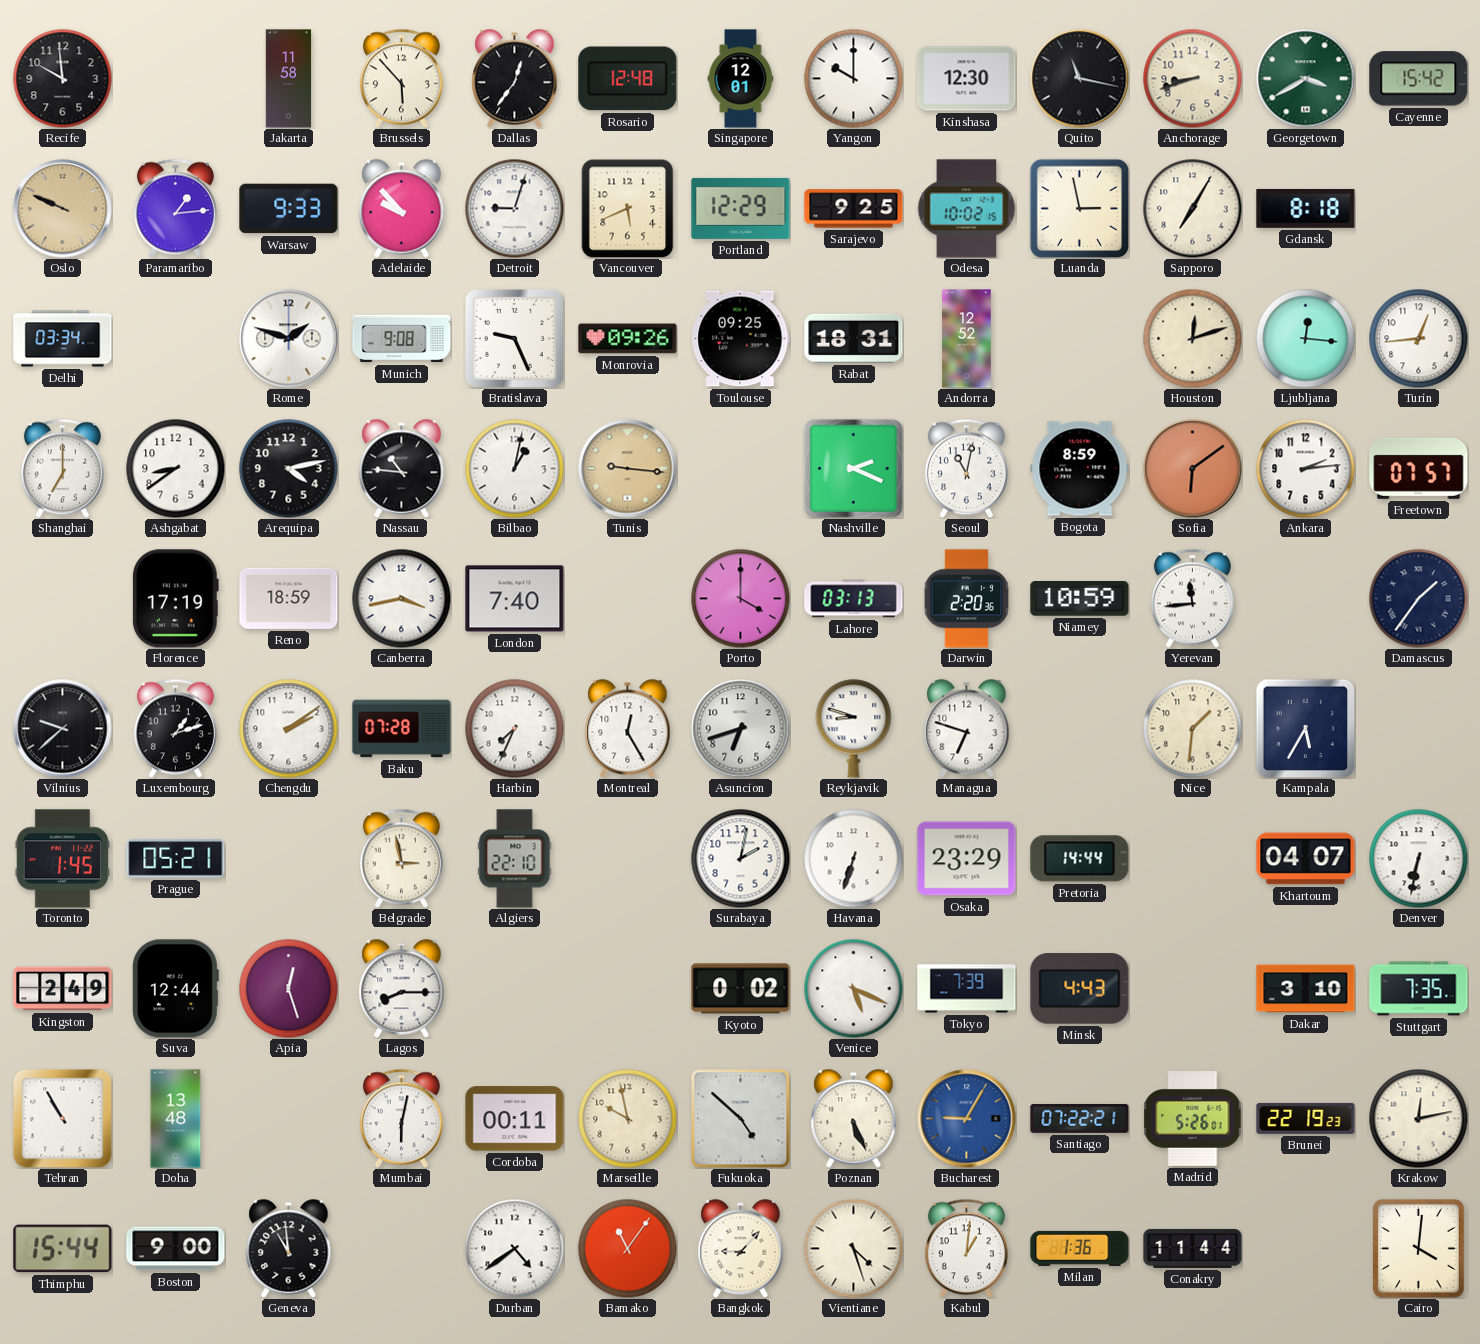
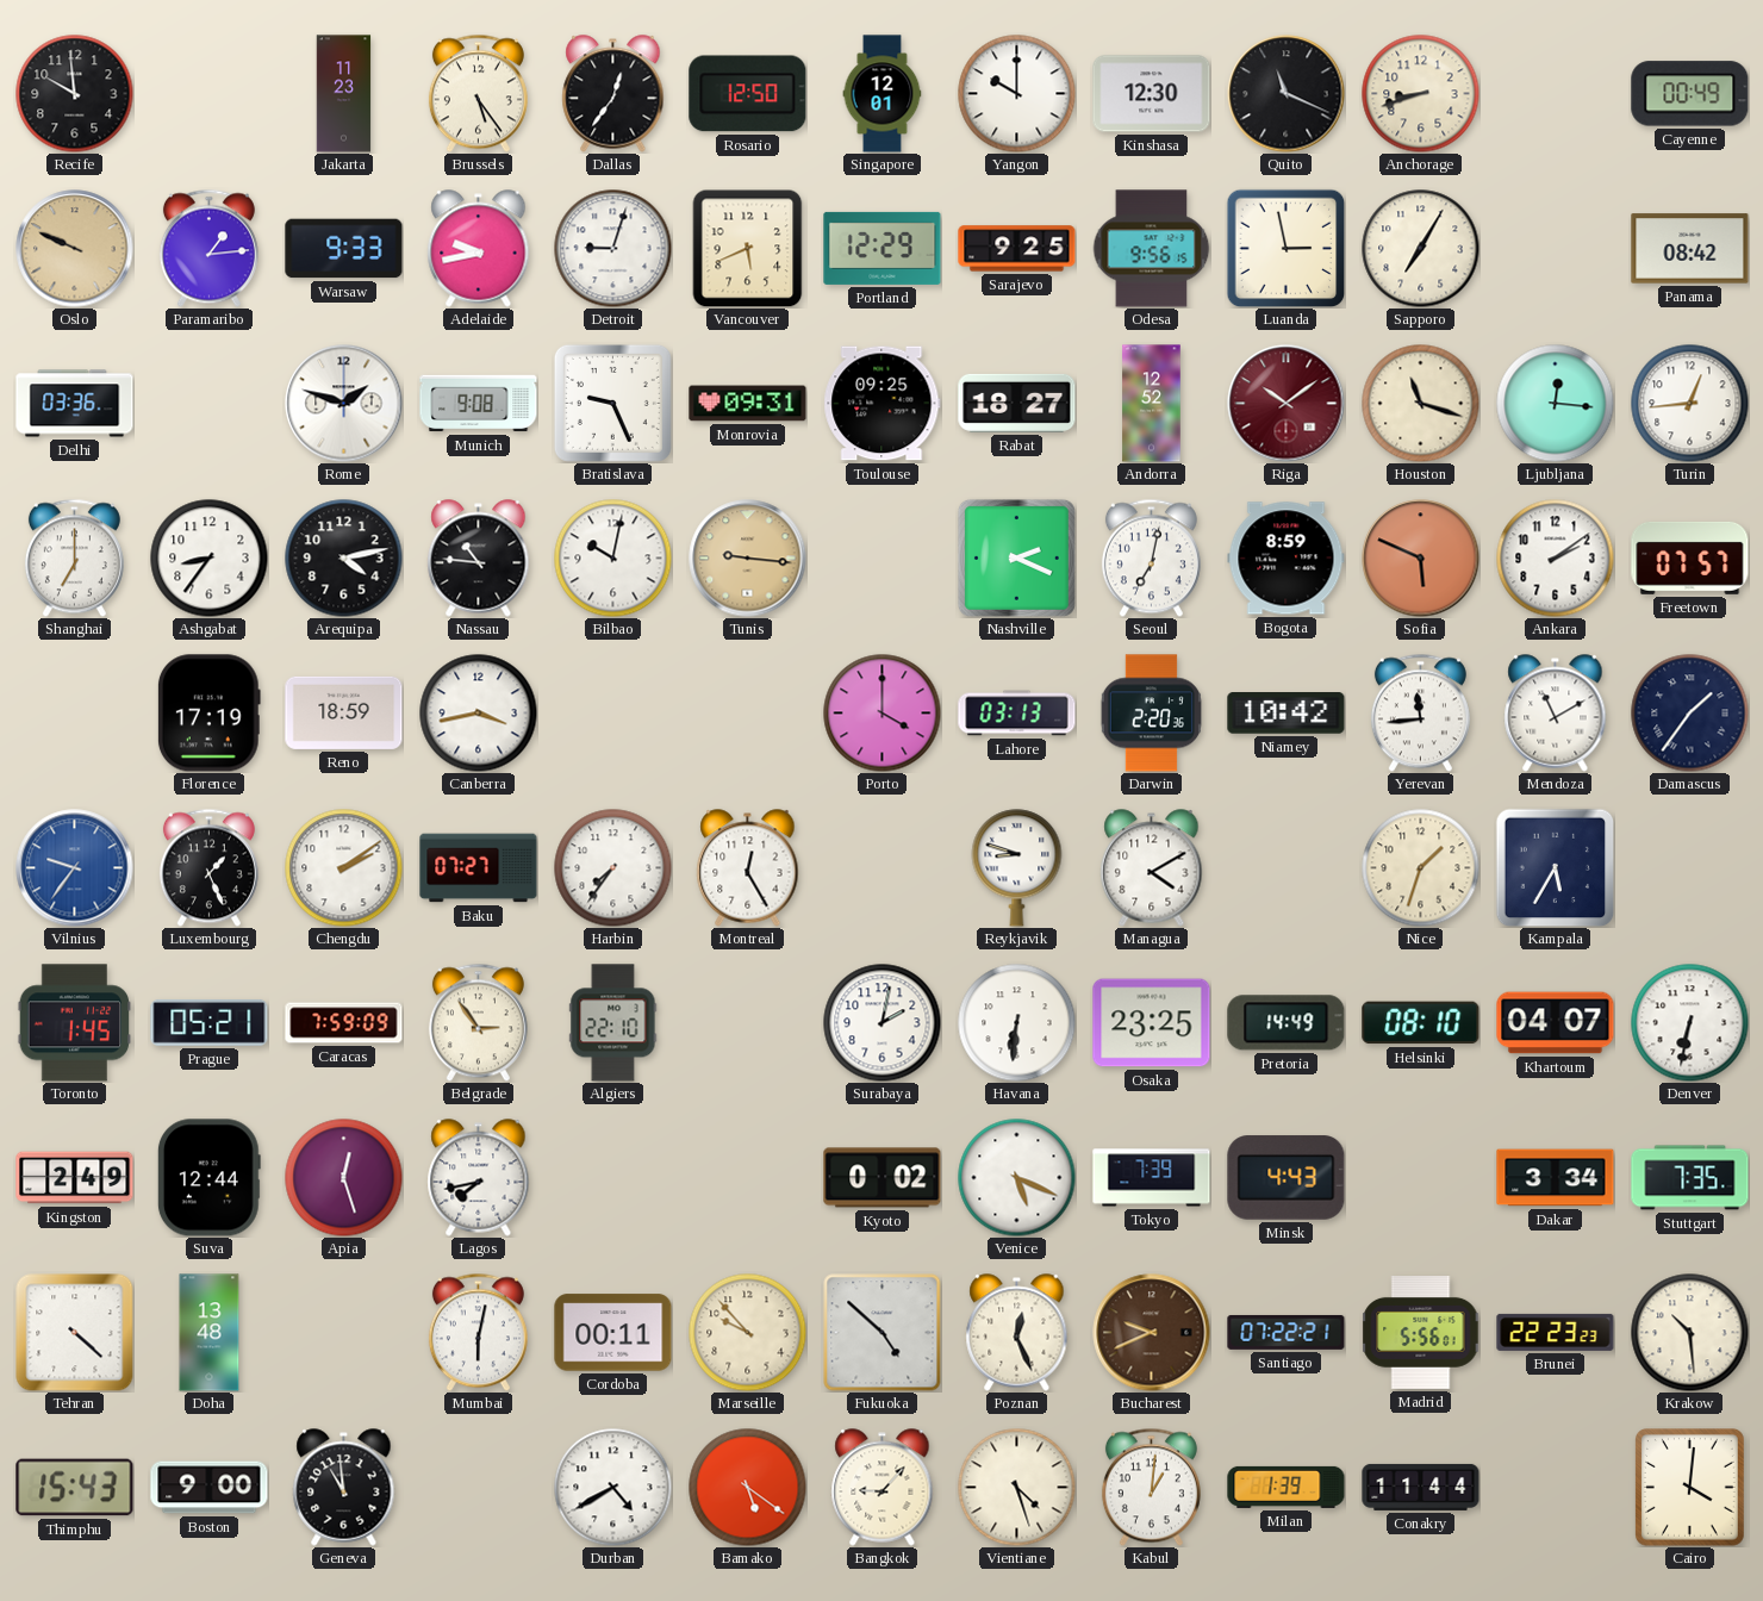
Jakarta: 11:58 -> 11:23
Brussels: 5:53 -> 5:24
Rosario: 12:48 -> 12:50
Quito: 11:17 -> 11:19
Georgetown: 3:40 -> none
Cayenne: 15:42 -> 00:49
Adelaide: 9:53 -> 9:43
Odesa: 10:02 -> 9:56
Gdansk: 8:18 -> none
Panama: none -> 08:42
Delhi: 03:34 -> 03:36
Monrovia: 09:26 -> 09:31
Rabat: 18:31 -> 18:27
Riga: none -> 10:09
Houston: 12:12 -> 11:18
Ashgabat: 8:39 -> 8:36
Bilbao: 1:02 -> 10:02
Seoul: 11:02 -> 7:02
Sofia: 6:09 -> 5:49
Ankara: 2:14 -> 2:09
London: 7:40 -> none
Niamey: 10:59 -> 10:42
Mendoza: none -> 11:10
Vilnius: 9:38 -> 9:36
Vilnius dial: black -> blue
Luxembourg: 1:12 -> 1:26
Baku: 07:28 -> 07:27
Harbin: 7:34 -> 7:36
Asuncion: 6:42 -> none
Managua: 6:48 -> 4:10
Nice: 1:31 -> 1:33
Caracas: none -> 7:59
Belgrade: 2:58 -> 2:54
Havana: 6:33 -> 6:31
Osaka: 23:29 -> 23:25
Pretoria: 14:44 -> 14:49
Helsinki: none -> 08:10
Lagos: 8:15 -> 7:43
Dakar: 3:10 -> 3:34
Tehran: 10:55 -> 4:22
Marseille: 9:58 -> 9:53
Poznan: 5:26 -> 12:26
Bucharest: 9:05 -> 9:41
Bucharest dial: blue -> brown
Madrid: 5:26 -> 5:56
Brunei: 22:19 -> 22:23
Krakow: 12:13 -> 10:29
Thimphu: 15:44 -> 15:43
Durban: 4:39 -> 4:40
Bamako: 11:06 -> 5:21
Milan: 1:36 -> 1:39
